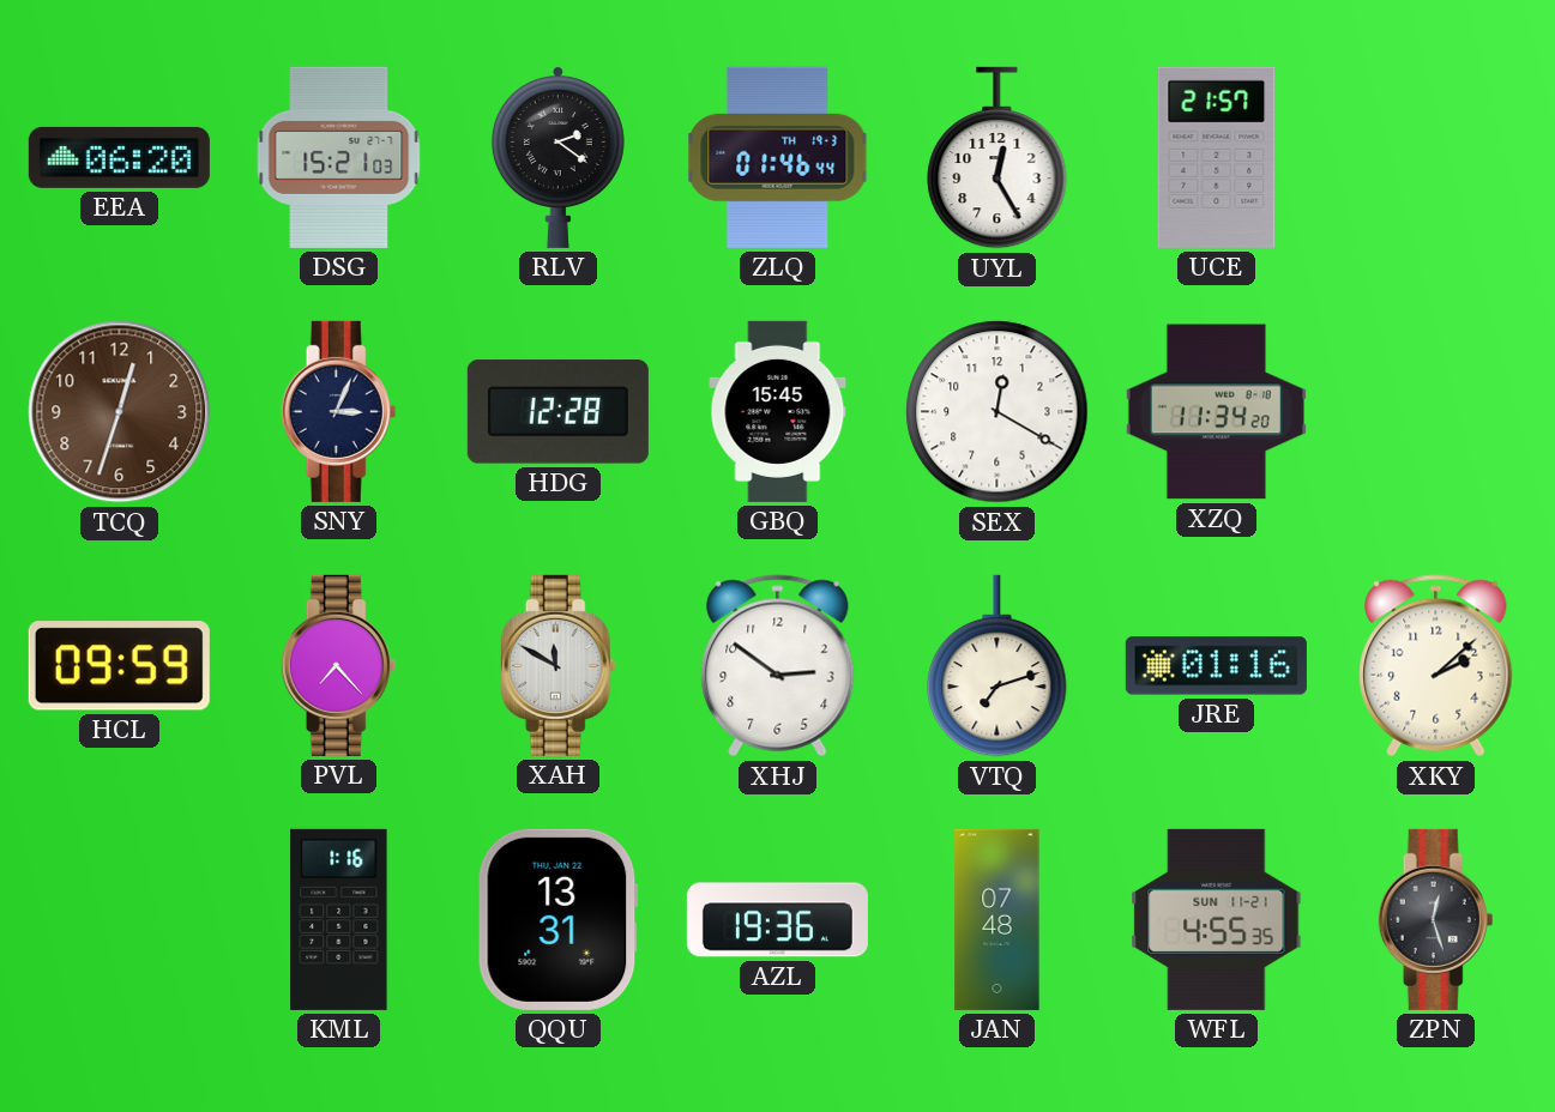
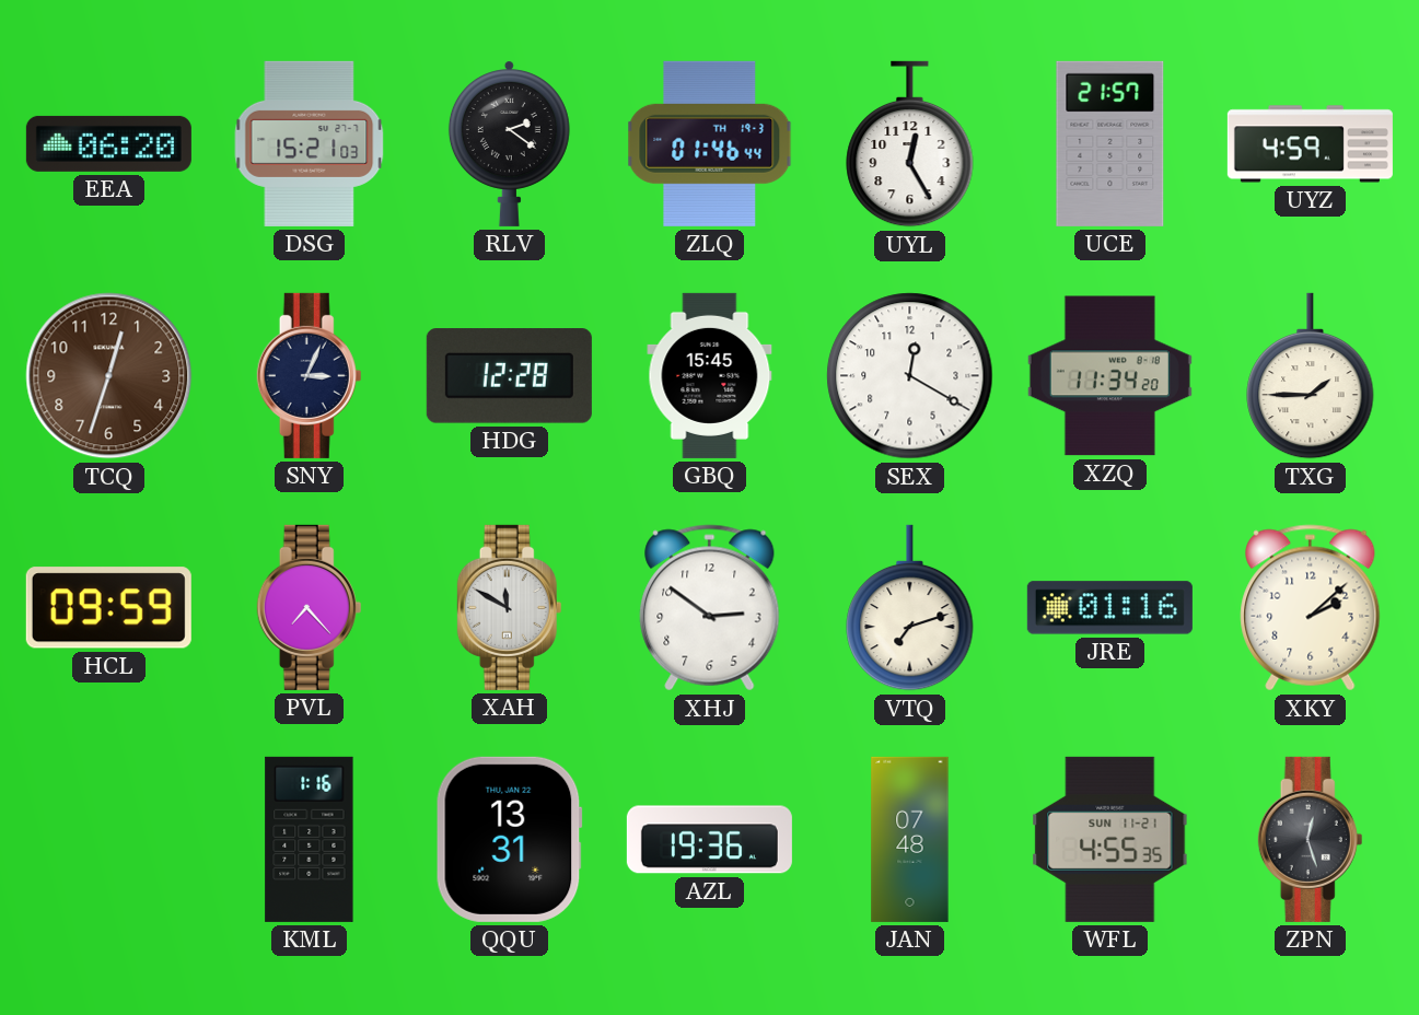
UYZ: none -> 4:59
TXG: none -> 1:45
